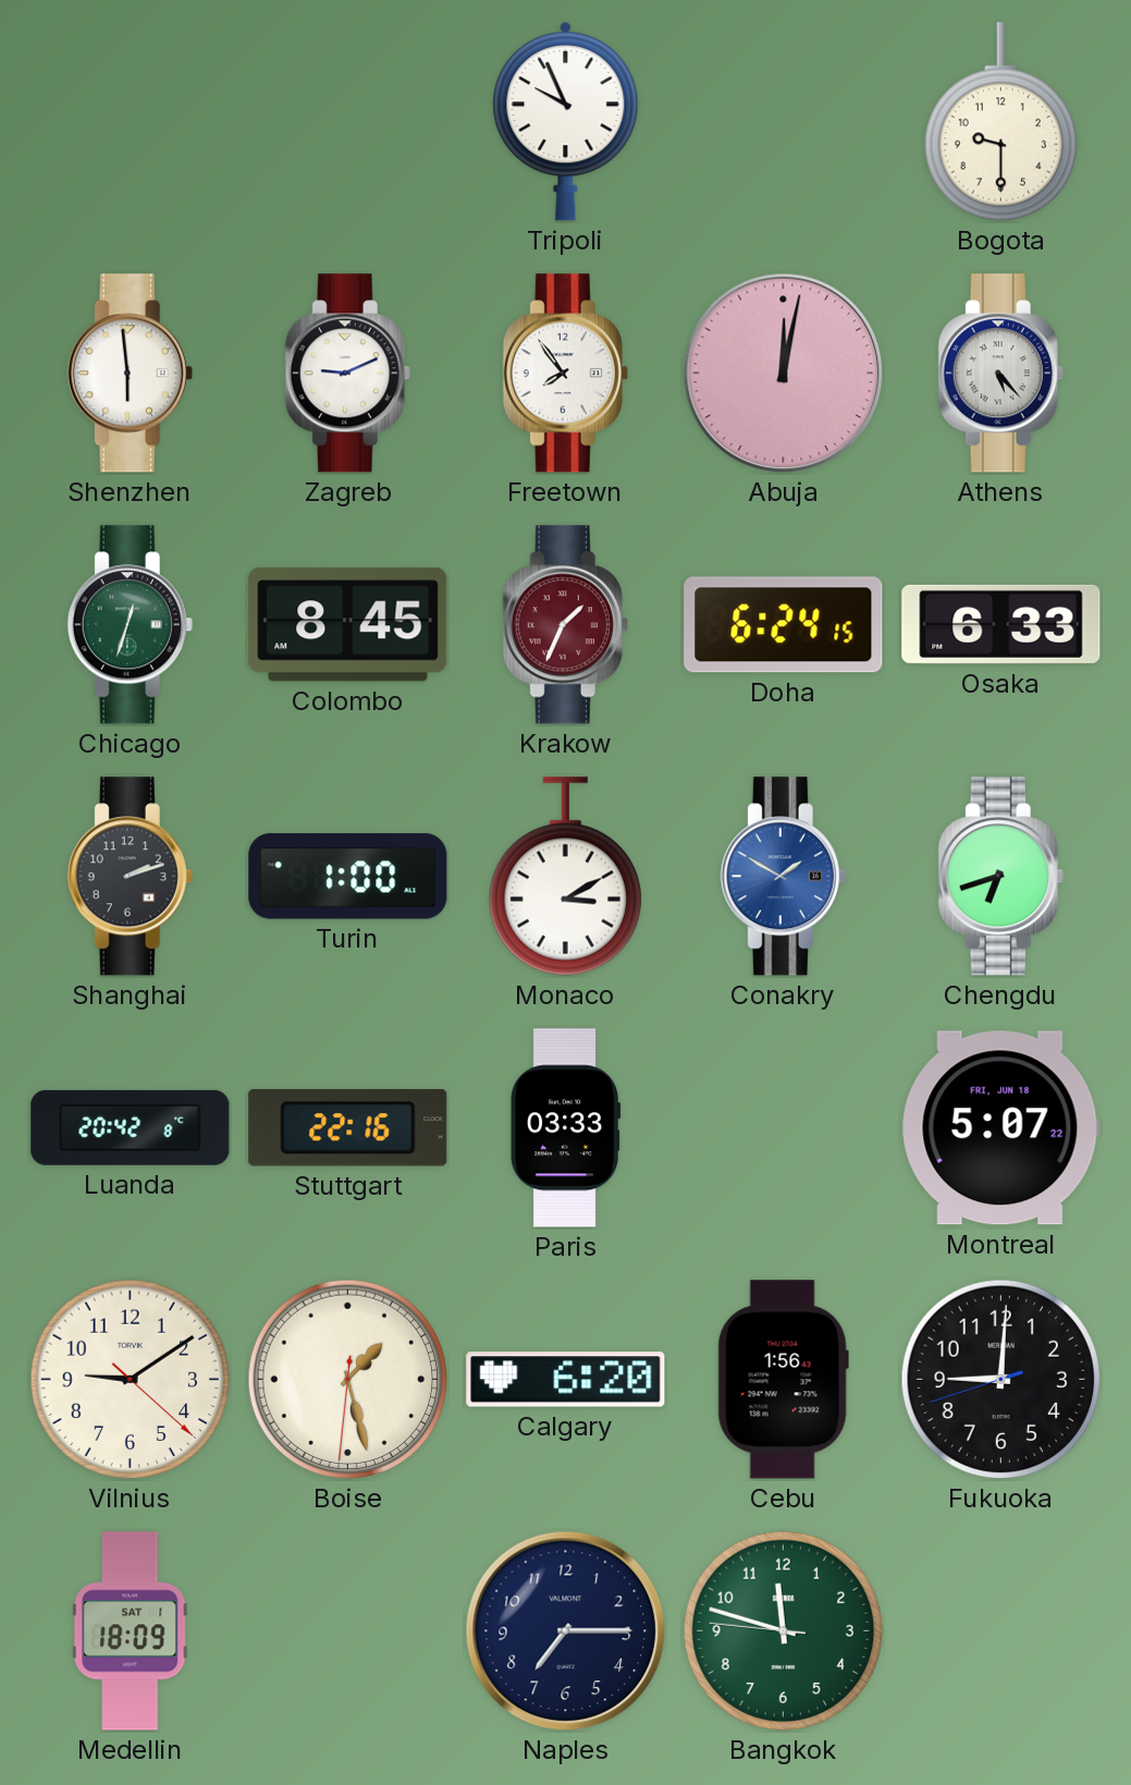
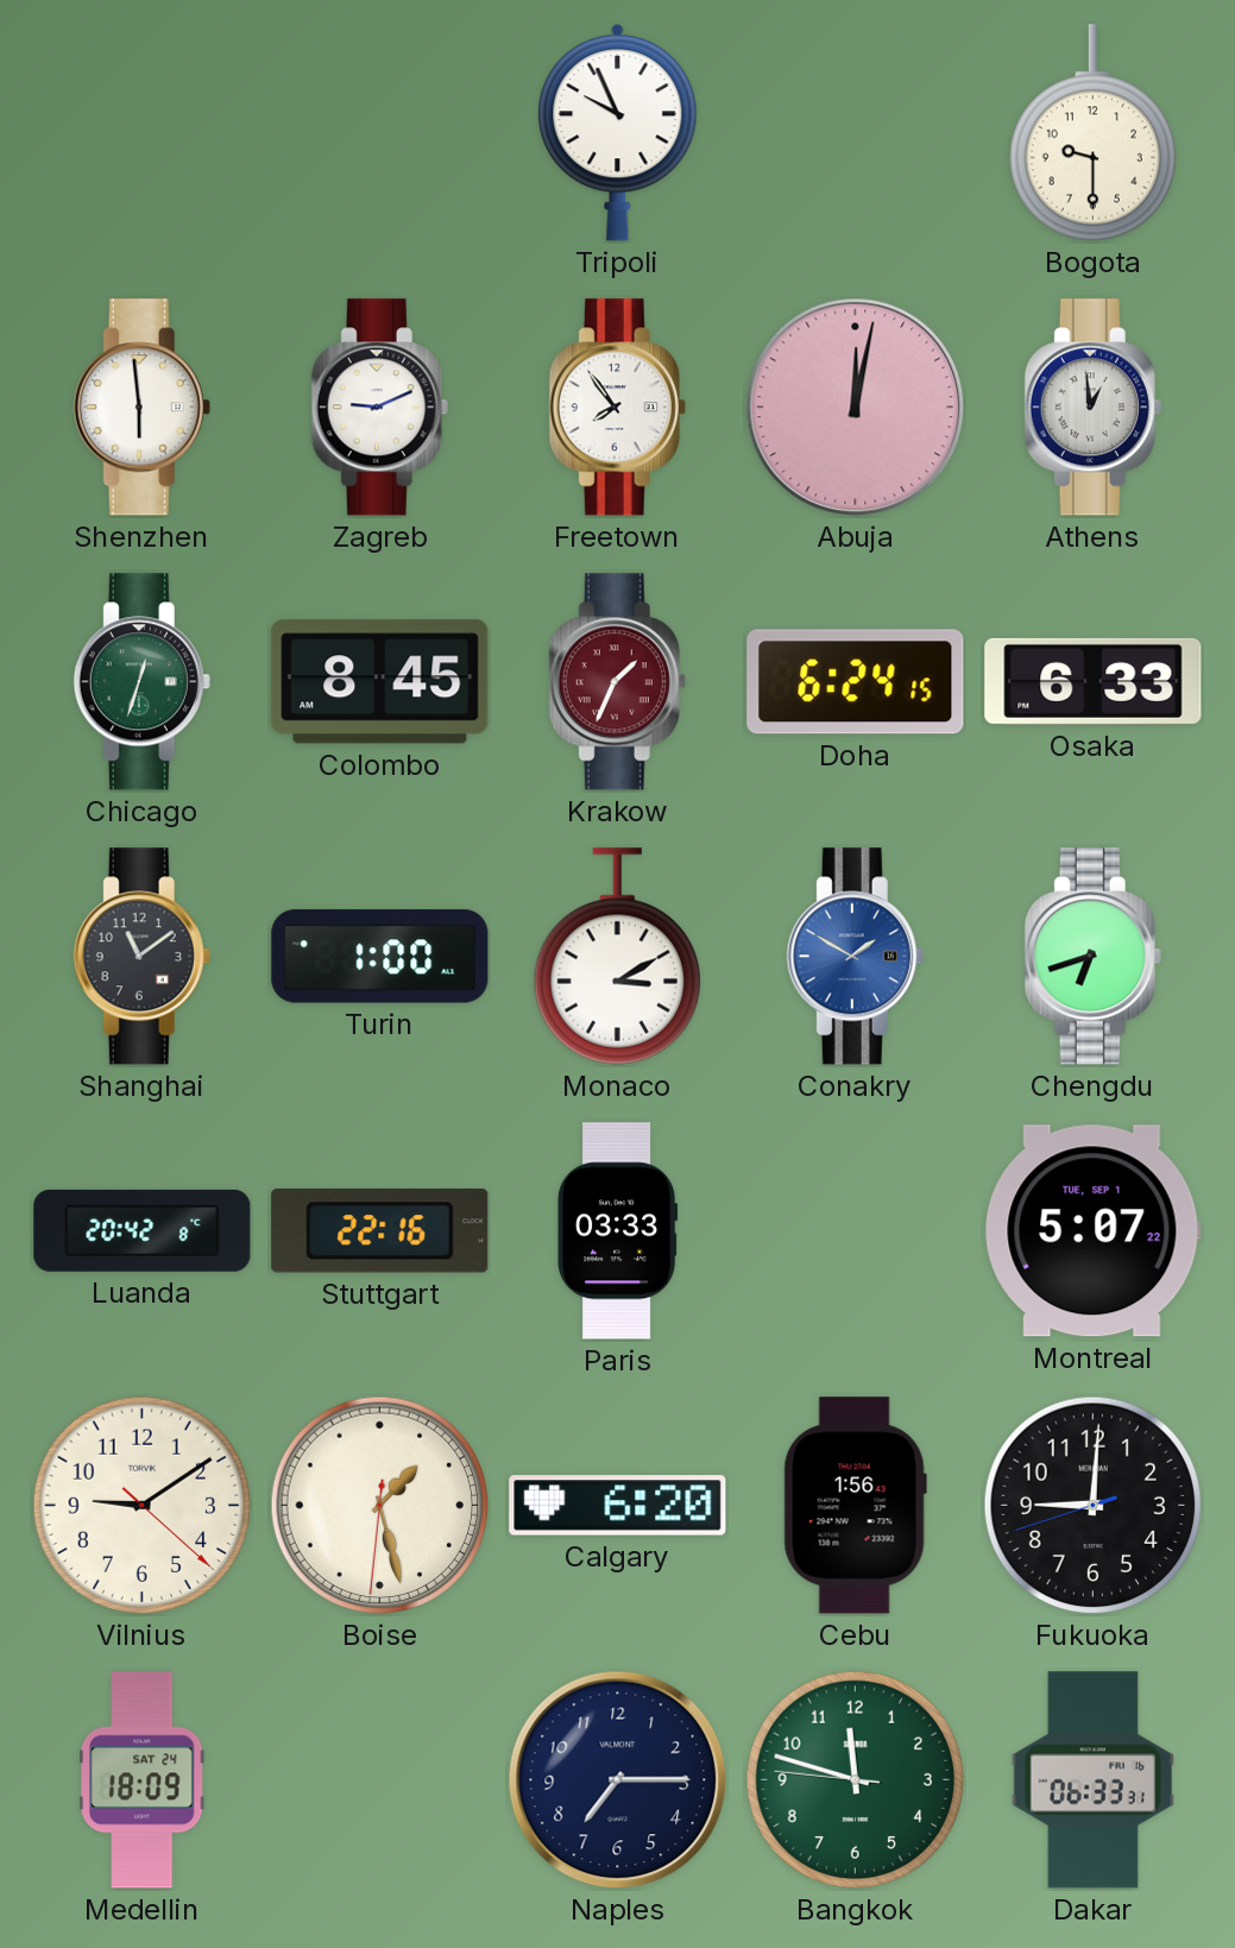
Athens: 5:23 -> 12:59
Shanghai: 2:12 -> 11:09
Montreal date: FRI, JUN 18 -> TUE, SEP 1
Medellin date: SAT 1 -> SAT 24
Dakar: none -> 06:33
